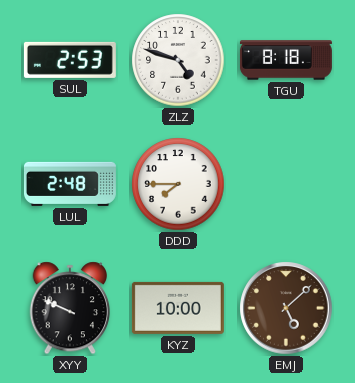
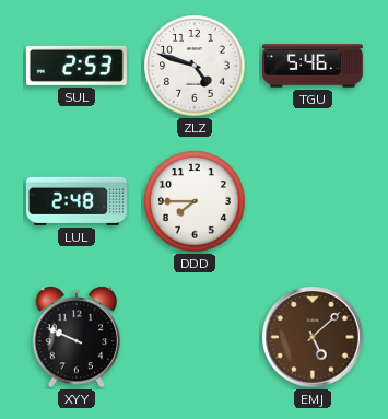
TGU: 8:18 -> 5:46
KYZ: 10:00 -> none
